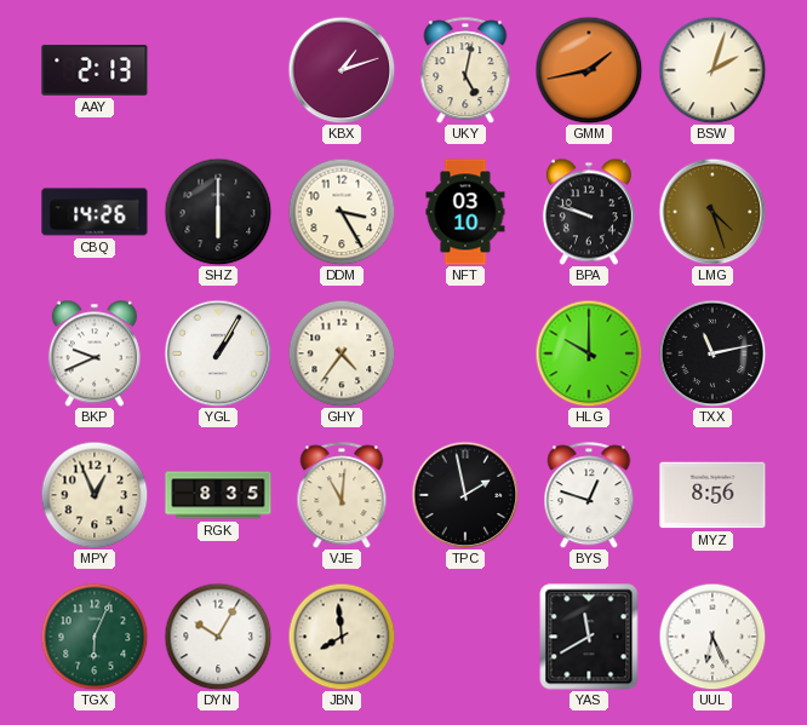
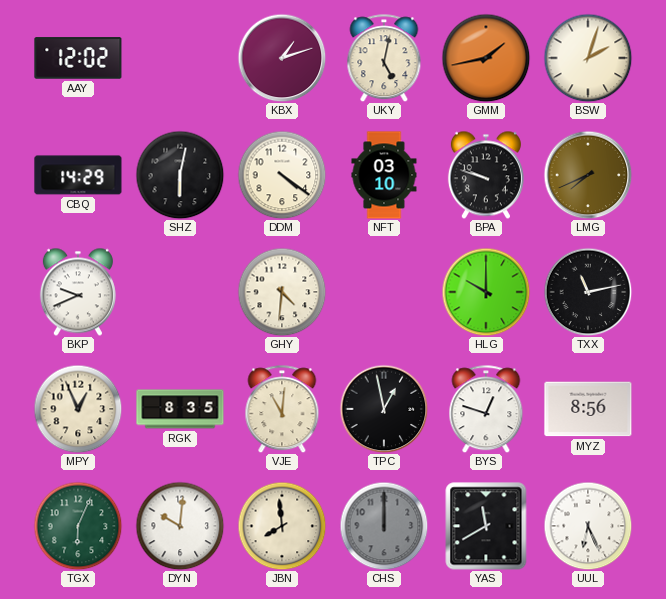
AAY: 2:13 -> 12:02
CBQ: 14:26 -> 14:29
SHZ: 6:00 -> 6:02
DDM: 3:25 -> 4:21
LMG: 4:27 -> 7:41
YGL: 1:05 -> none
GHY: 4:36 -> 4:31
TPC: 1:58 -> 12:58
DYN: 10:05 -> 10:01
CHS: none -> 12:00
